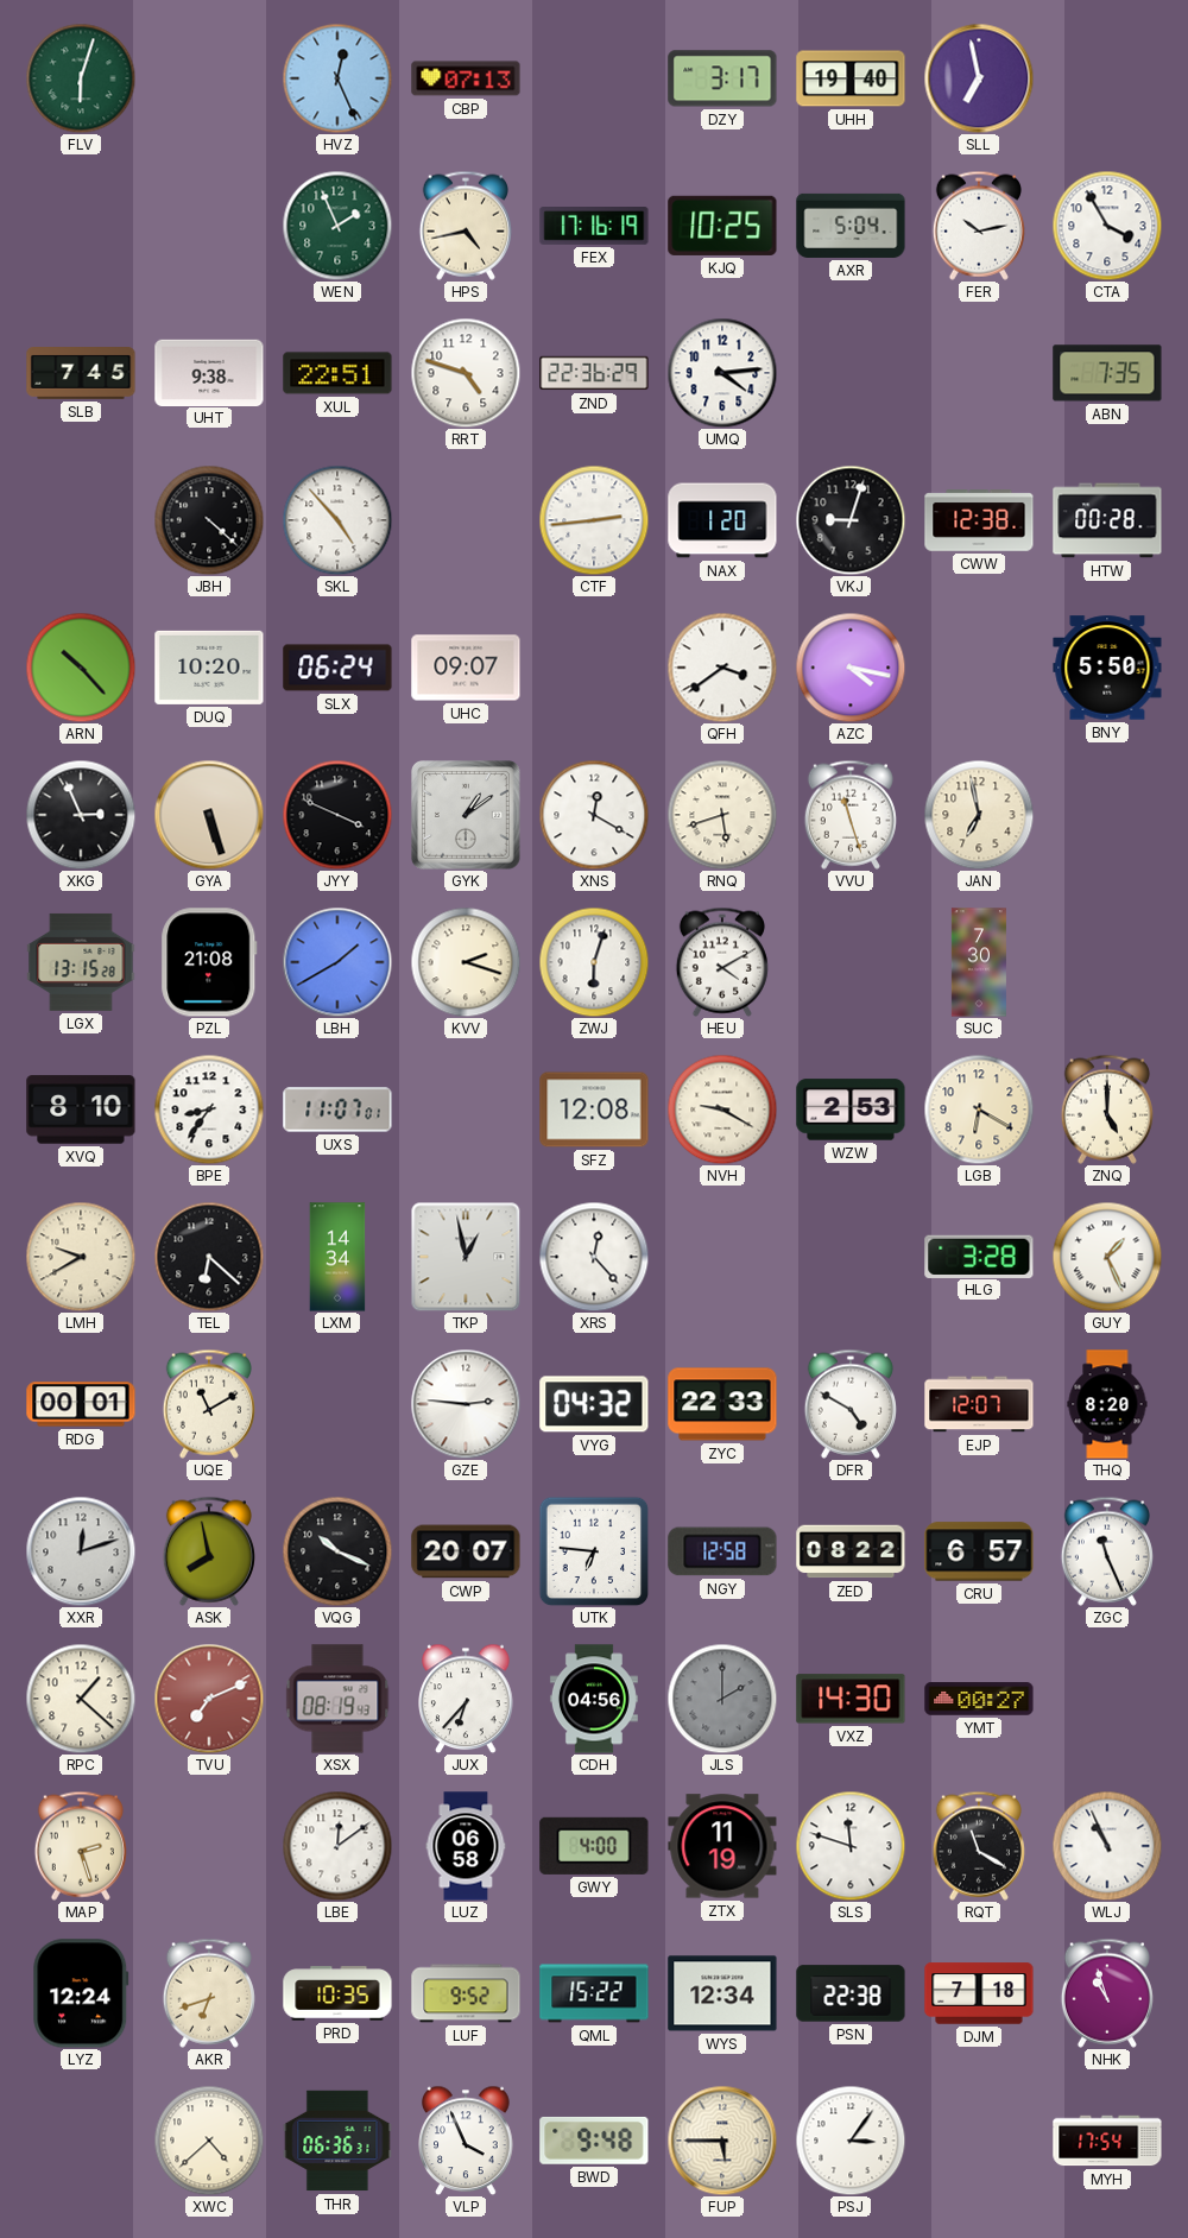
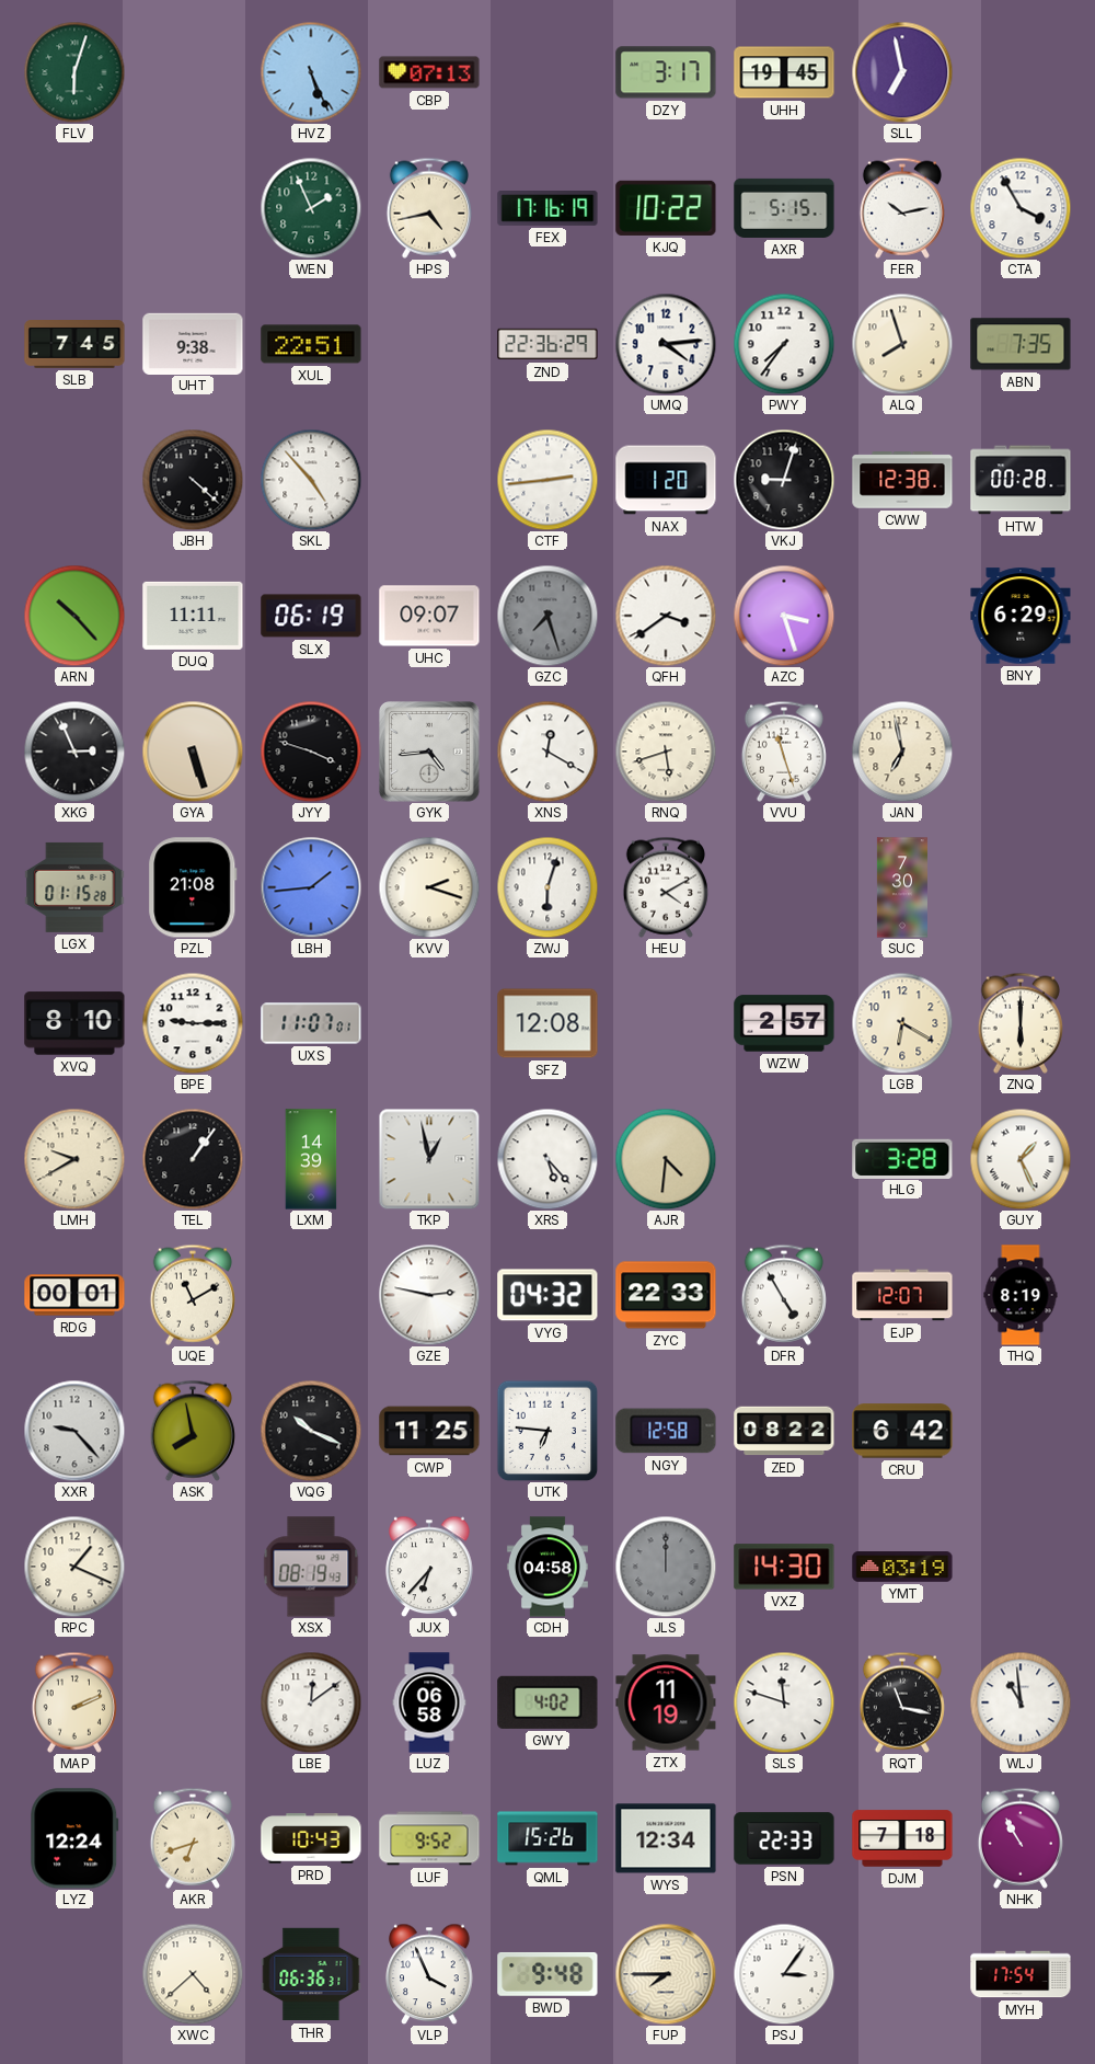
HVZ: 12:26 -> 5:26
UHH: 19:40 -> 19:45
KJQ: 10:25 -> 10:22
AXR: 5:04 -> 5:15
RRT: 4:48 -> none
PWY: none -> 7:36
ALQ: none -> 7:57
DUQ: 10:20 -> 11:11
SLX: 06:24 -> 06:19
GZC: none -> 7:27
AZC: 4:17 -> 3:27
BNY: 5:50 -> 6:29
JYY: 3:49 -> 3:48
GYK: 1:09 -> 4:44
LGX: 13:15 -> 01:15
LBH: 1:40 -> 1:44
BPE: 8:36 -> 9:15
NVH: 9:20 -> none
WZW: 2:53 -> 2:57
ZNQ: 5:00 -> 6:00
TEL: 6:22 -> 1:06
LXM: 14:34 -> 14:39
XRS: 12:23 -> 5:23
AJR: none -> 4:31
GZE: 2:46 -> 2:47
DFR: 4:50 -> 4:55
THQ: 8:20 -> 8:19
XXR: 12:12 -> 9:23
CWP: 20:07 -> 11:25
CRU: 6:57 -> 6:42
ZGC: 11:26 -> none
RPC: 1:22 -> 1:19
TVU: 7:11 -> none
CDH: 04:56 -> 04:58
JLS: 2:00 -> 12:00
YMT: 00:27 -> 03:19
MAP: 2:27 -> 2:11
GWY: 4:00 -> 4:02
RQT: 11:20 -> 11:17
WLJ: 10:56 -> 10:59
PRD: 10:35 -> 10:43
QML: 15:22 -> 15:26
PSN: 22:38 -> 22:33
NHK: 10:57 -> 10:55
FUP: 5:45 -> 7:45
